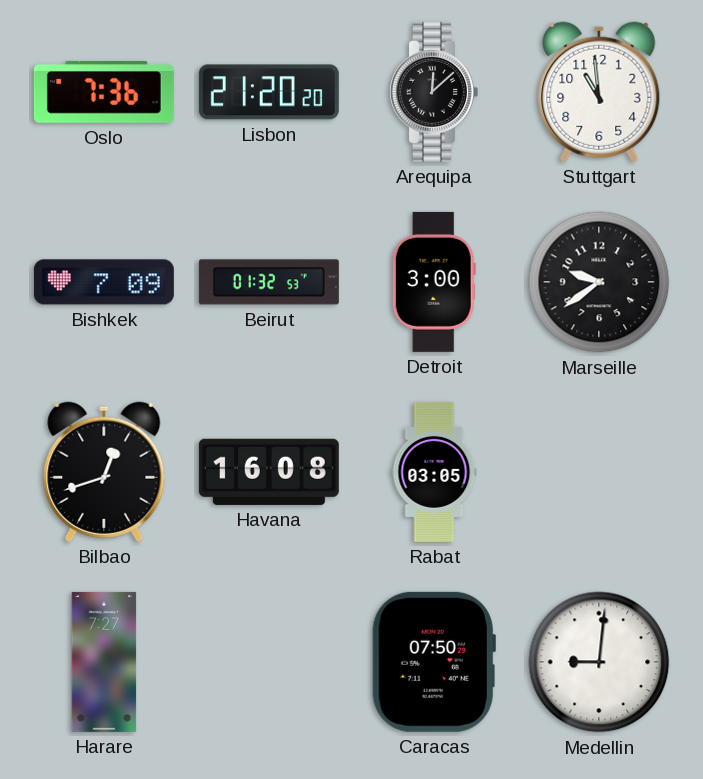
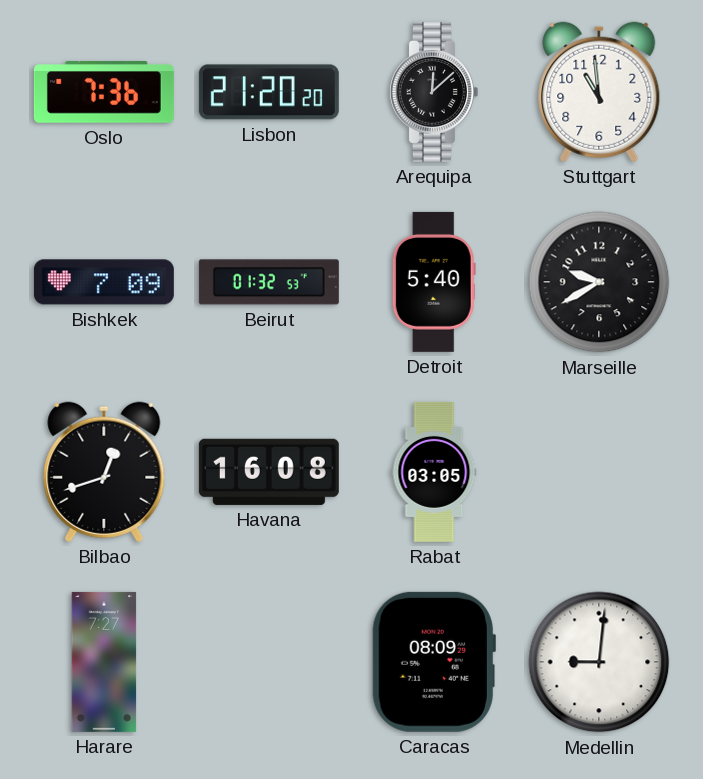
Detroit: 3:00 -> 5:40
Marseille: 9:39 -> 9:40
Caracas: 07:50 -> 08:09
